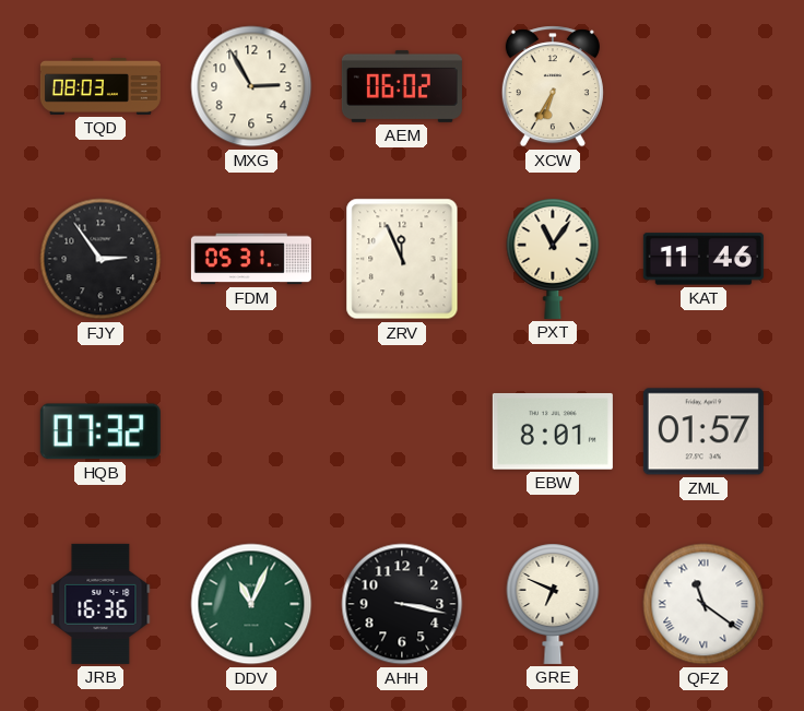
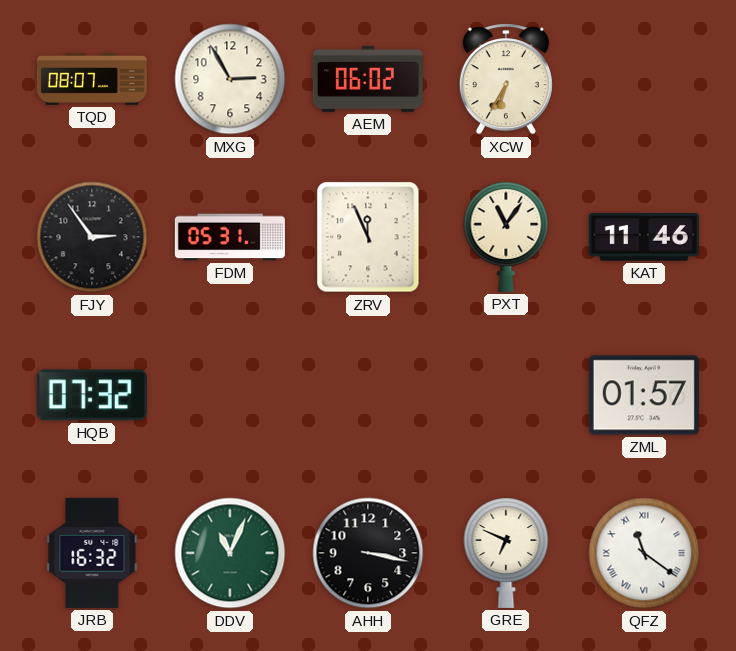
TQD: 08:03 -> 08:07
EBW: 8:01 -> none
JRB: 16:36 -> 16:32
